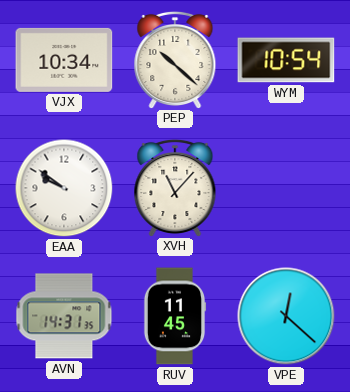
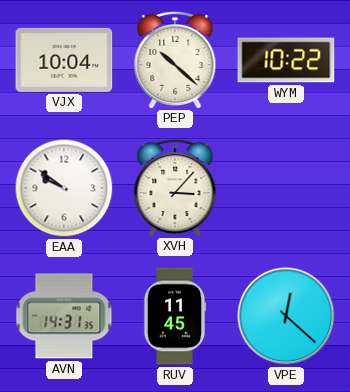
VJX: 10:34 -> 10:04
WYM: 10:54 -> 10:22
XVH: 11:07 -> 3:07
